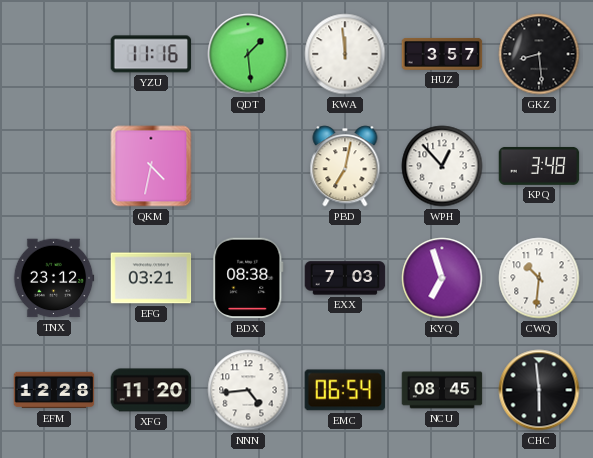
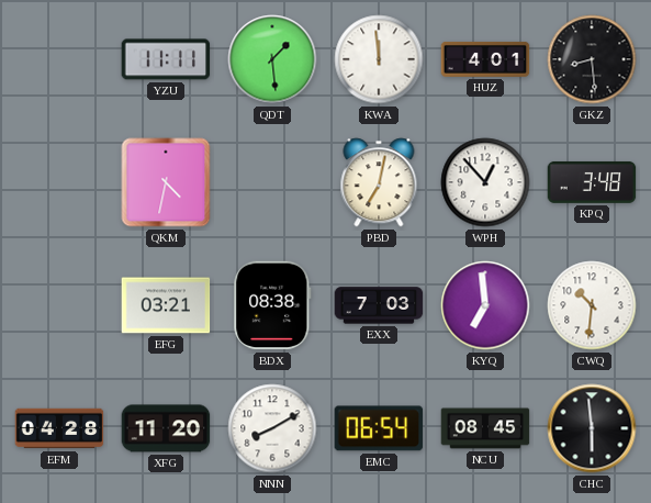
YZU: 11:16 -> 11:11
HUZ: 3:57 -> 4:01
TNX: 23:12 -> none
KYQ: 6:57 -> 6:59
EFM: 12:28 -> 04:28
NNN: 4:44 -> 8:10
